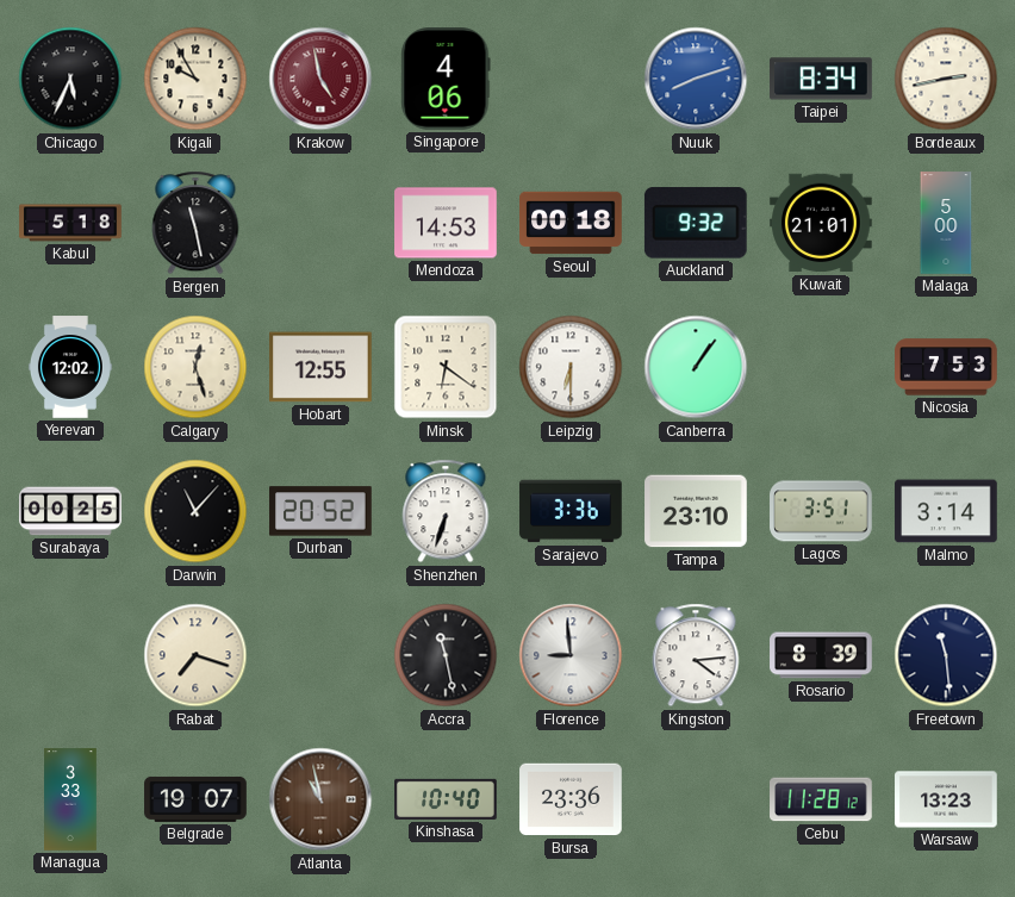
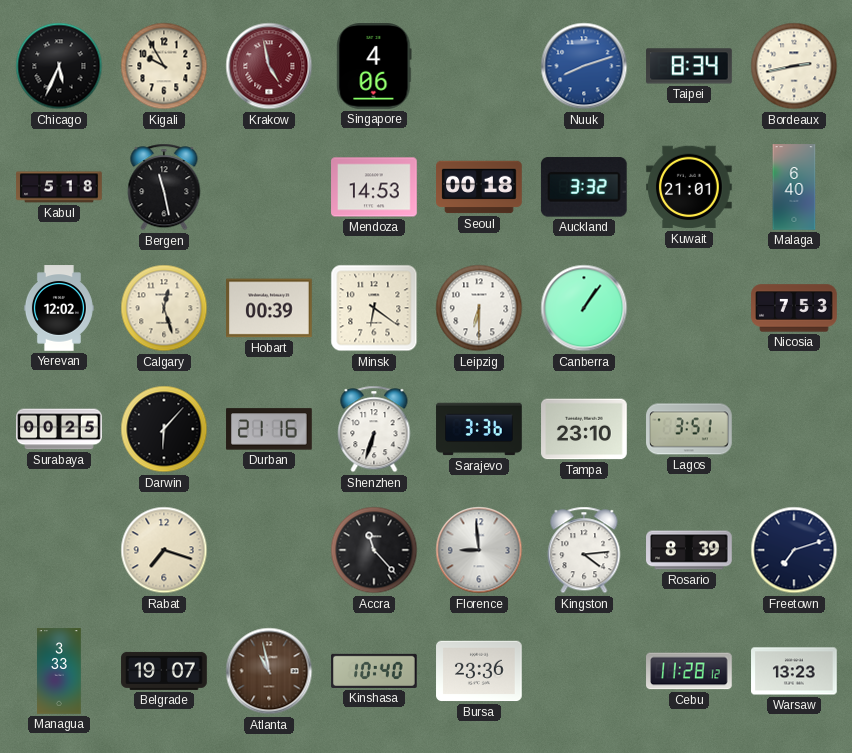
Auckland: 9:32 -> 3:32
Malaga: 5:00 -> 6:40
Hobart: 12:55 -> 00:39
Darwin: 11:07 -> 6:07
Durban: 20:52 -> 21:16
Malmo: 3:14 -> none
Accra: 11:28 -> 11:23
Freetown: 11:29 -> 7:12
